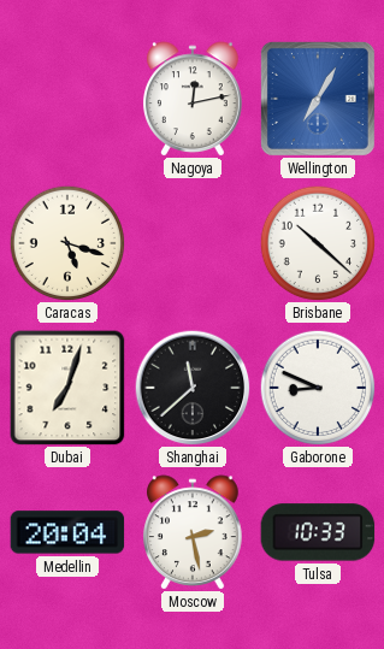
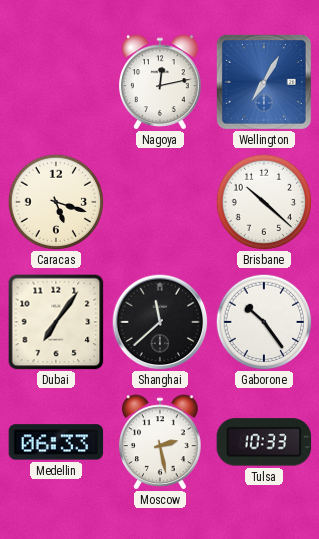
Dubai: 7:03 -> 7:06
Gaborone: 8:49 -> 10:24
Medellin: 20:04 -> 06:33
